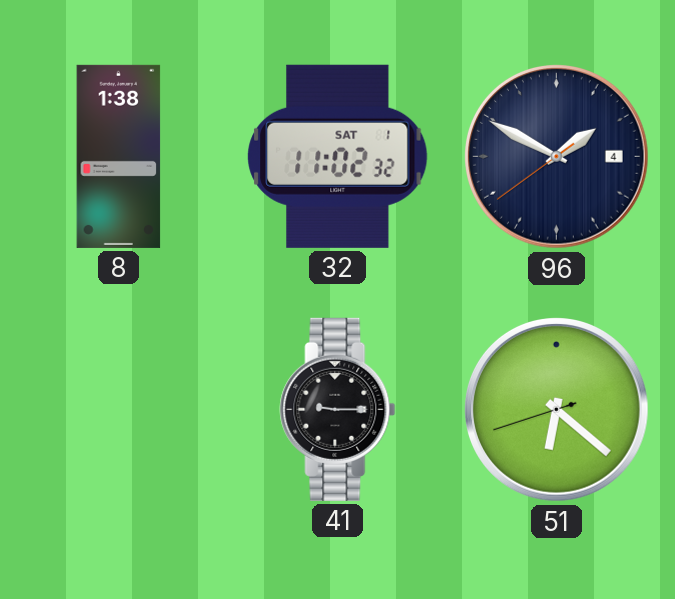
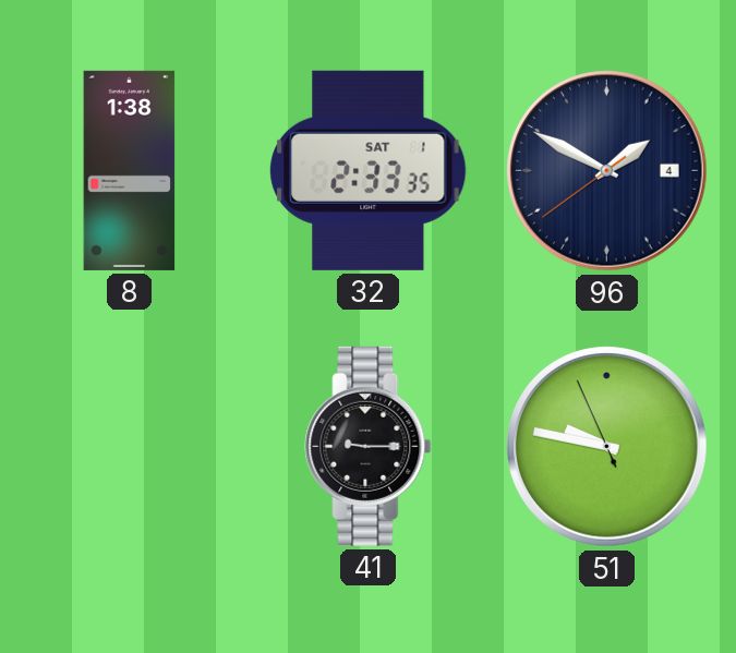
32: 11:02 -> 2:33
51: 6:21 -> 9:46
